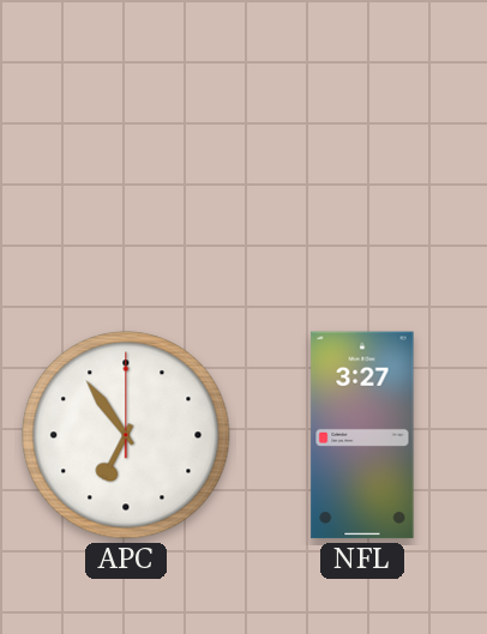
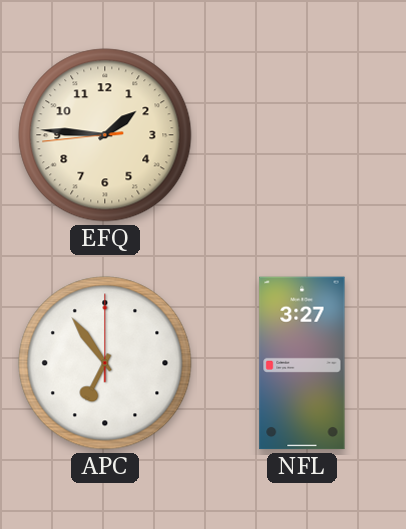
EFQ: none -> 1:45
